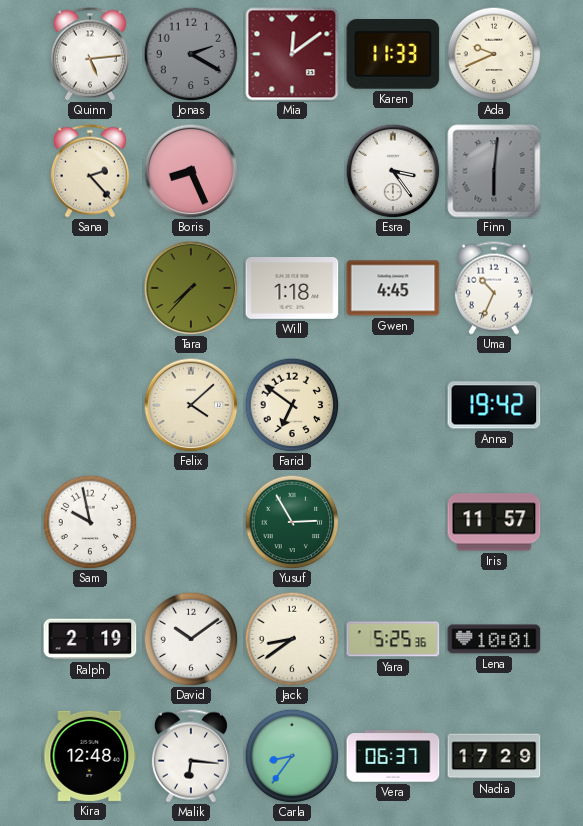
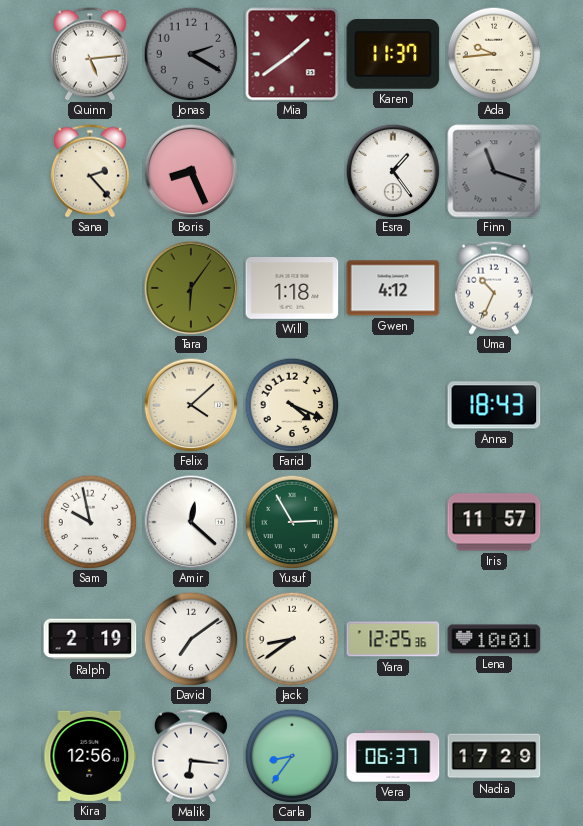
Mia: 12:09 -> 1:39
Karen: 11:33 -> 11:37
Ada: 9:41 -> 9:44
Esra: 3:24 -> 1:24
Finn: 6:01 -> 11:18
Tara: 7:37 -> 6:06
Gwen: 4:45 -> 4:12
Farid: 6:51 -> 4:19
Anna: 19:42 -> 18:43
Amir: none -> 12:22
David: 10:09 -> 7:09
Yara: 5:25 -> 12:25
Kira: 12:48 -> 12:56
